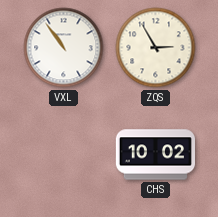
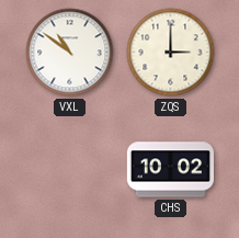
VXL: 10:54 -> 10:51
ZQS: 2:55 -> 3:00
